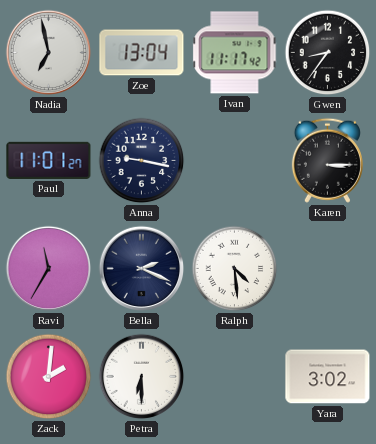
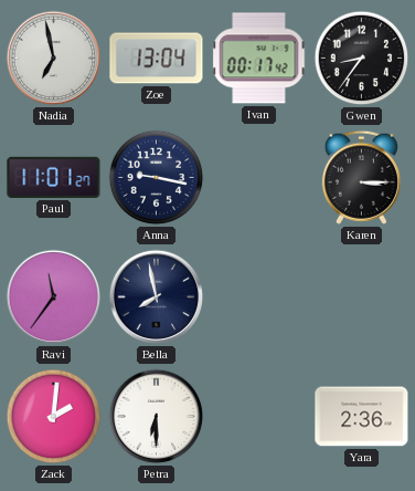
Ivan: 11:17 -> 00:17
Ravi: 11:35 -> 11:36
Bella: 2:19 -> 7:58
Ralph: 4:29 -> none
Yara: 3:02 -> 2:36
